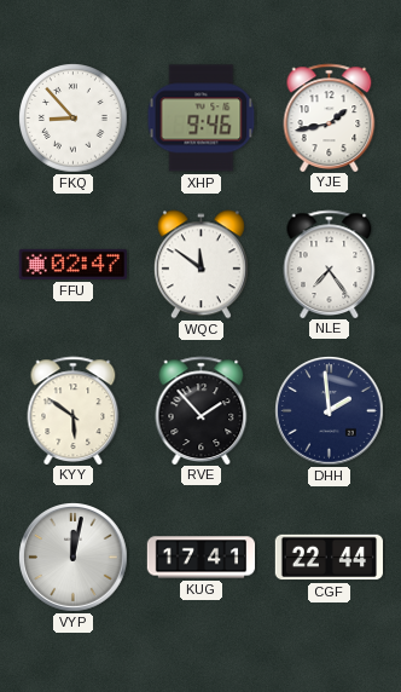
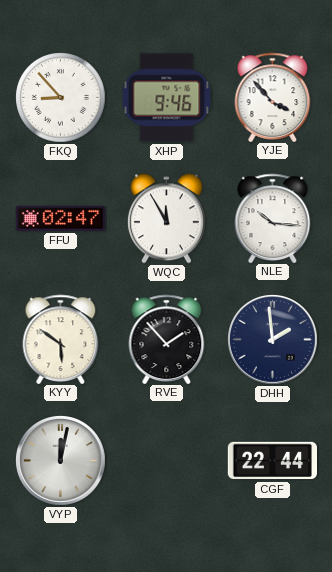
YJE: 1:43 -> 3:53
WQC: 11:51 -> 11:55
NLE: 7:24 -> 10:16
KUG: 17:41 -> none
